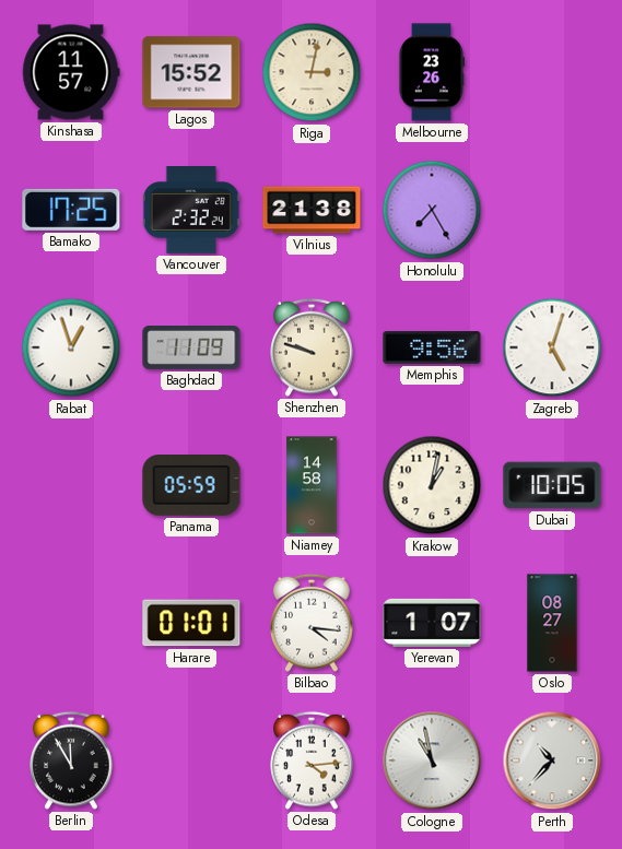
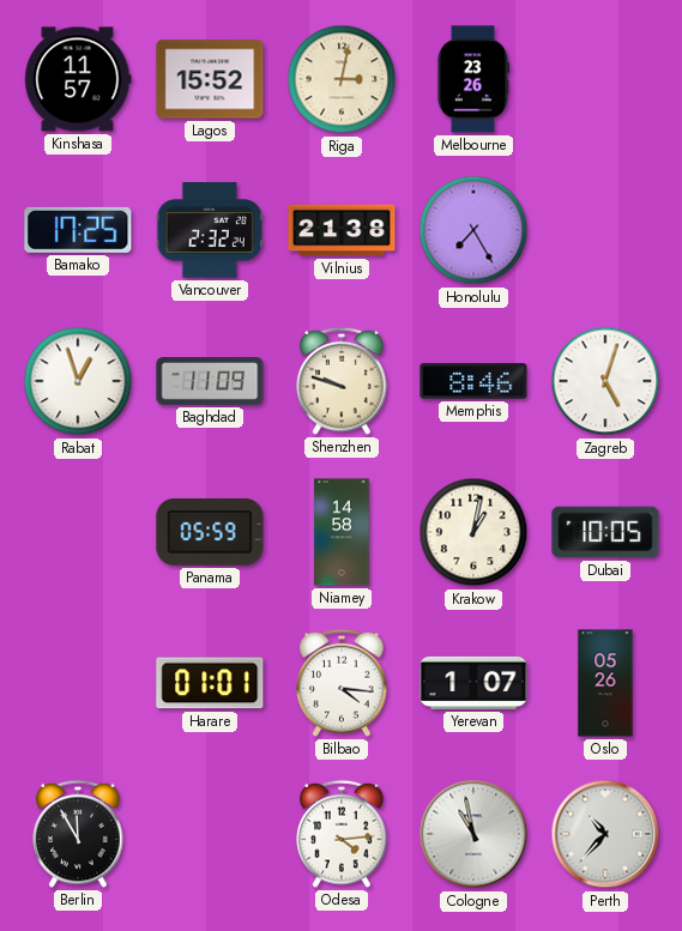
Memphis: 9:56 -> 8:46
Oslo: 08:27 -> 05:26
